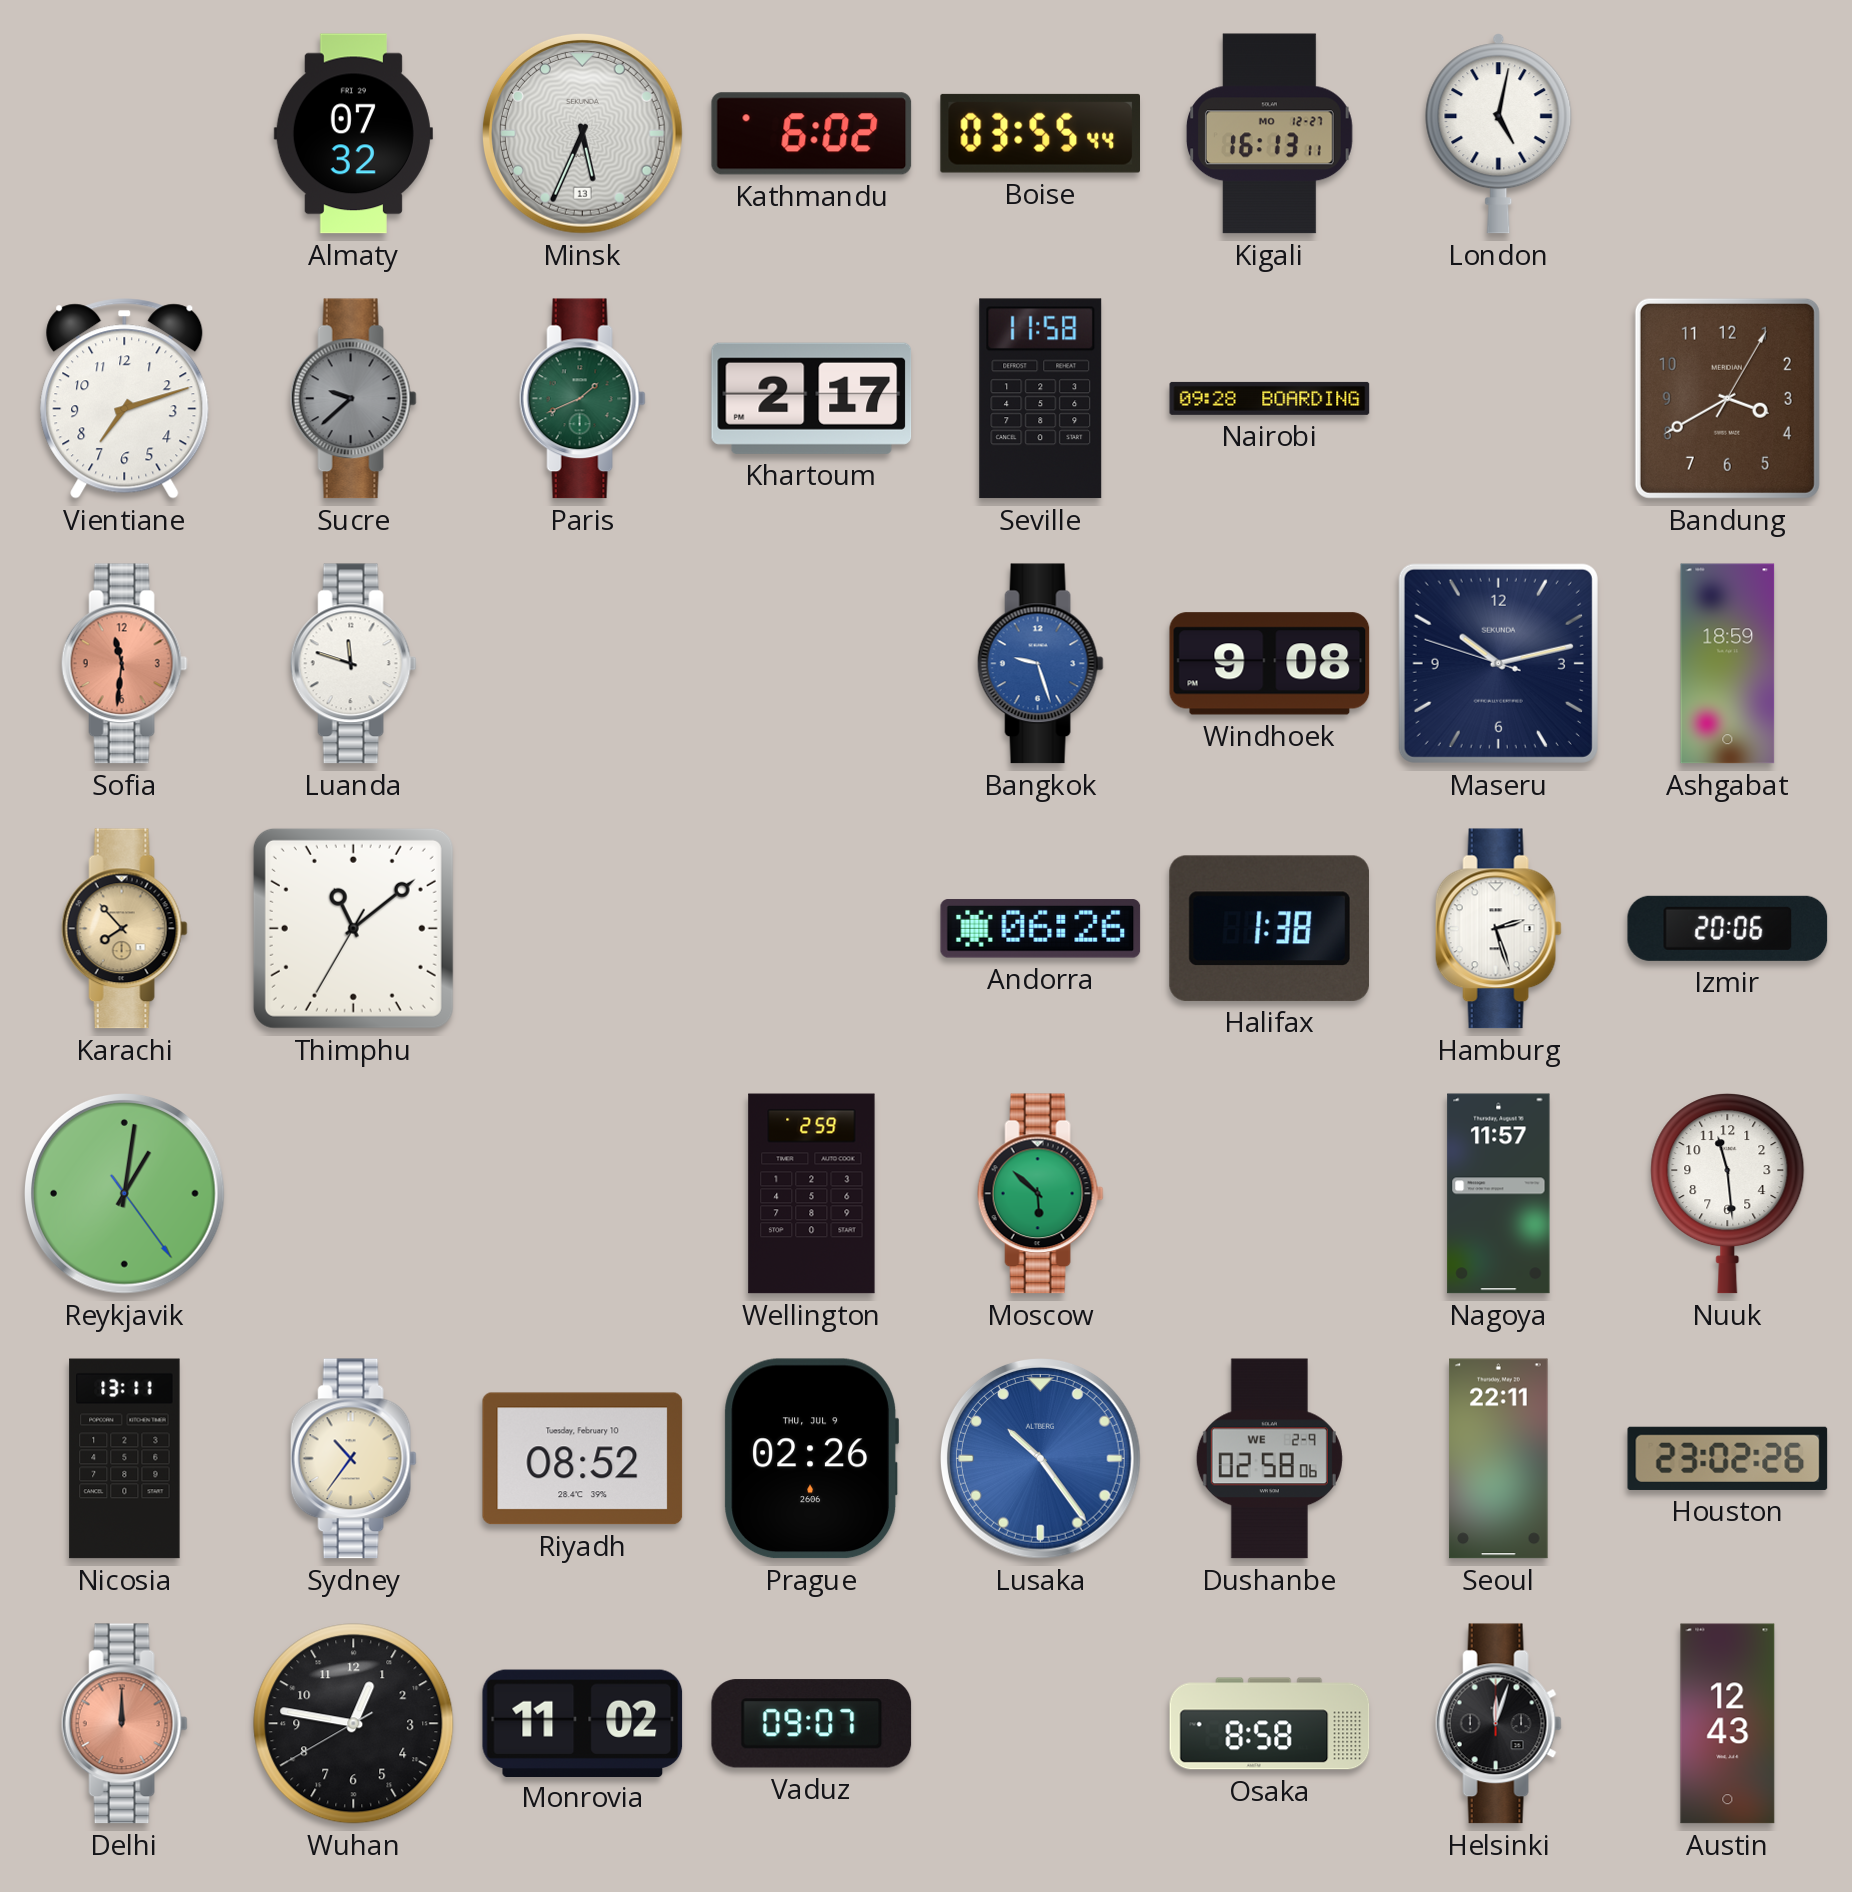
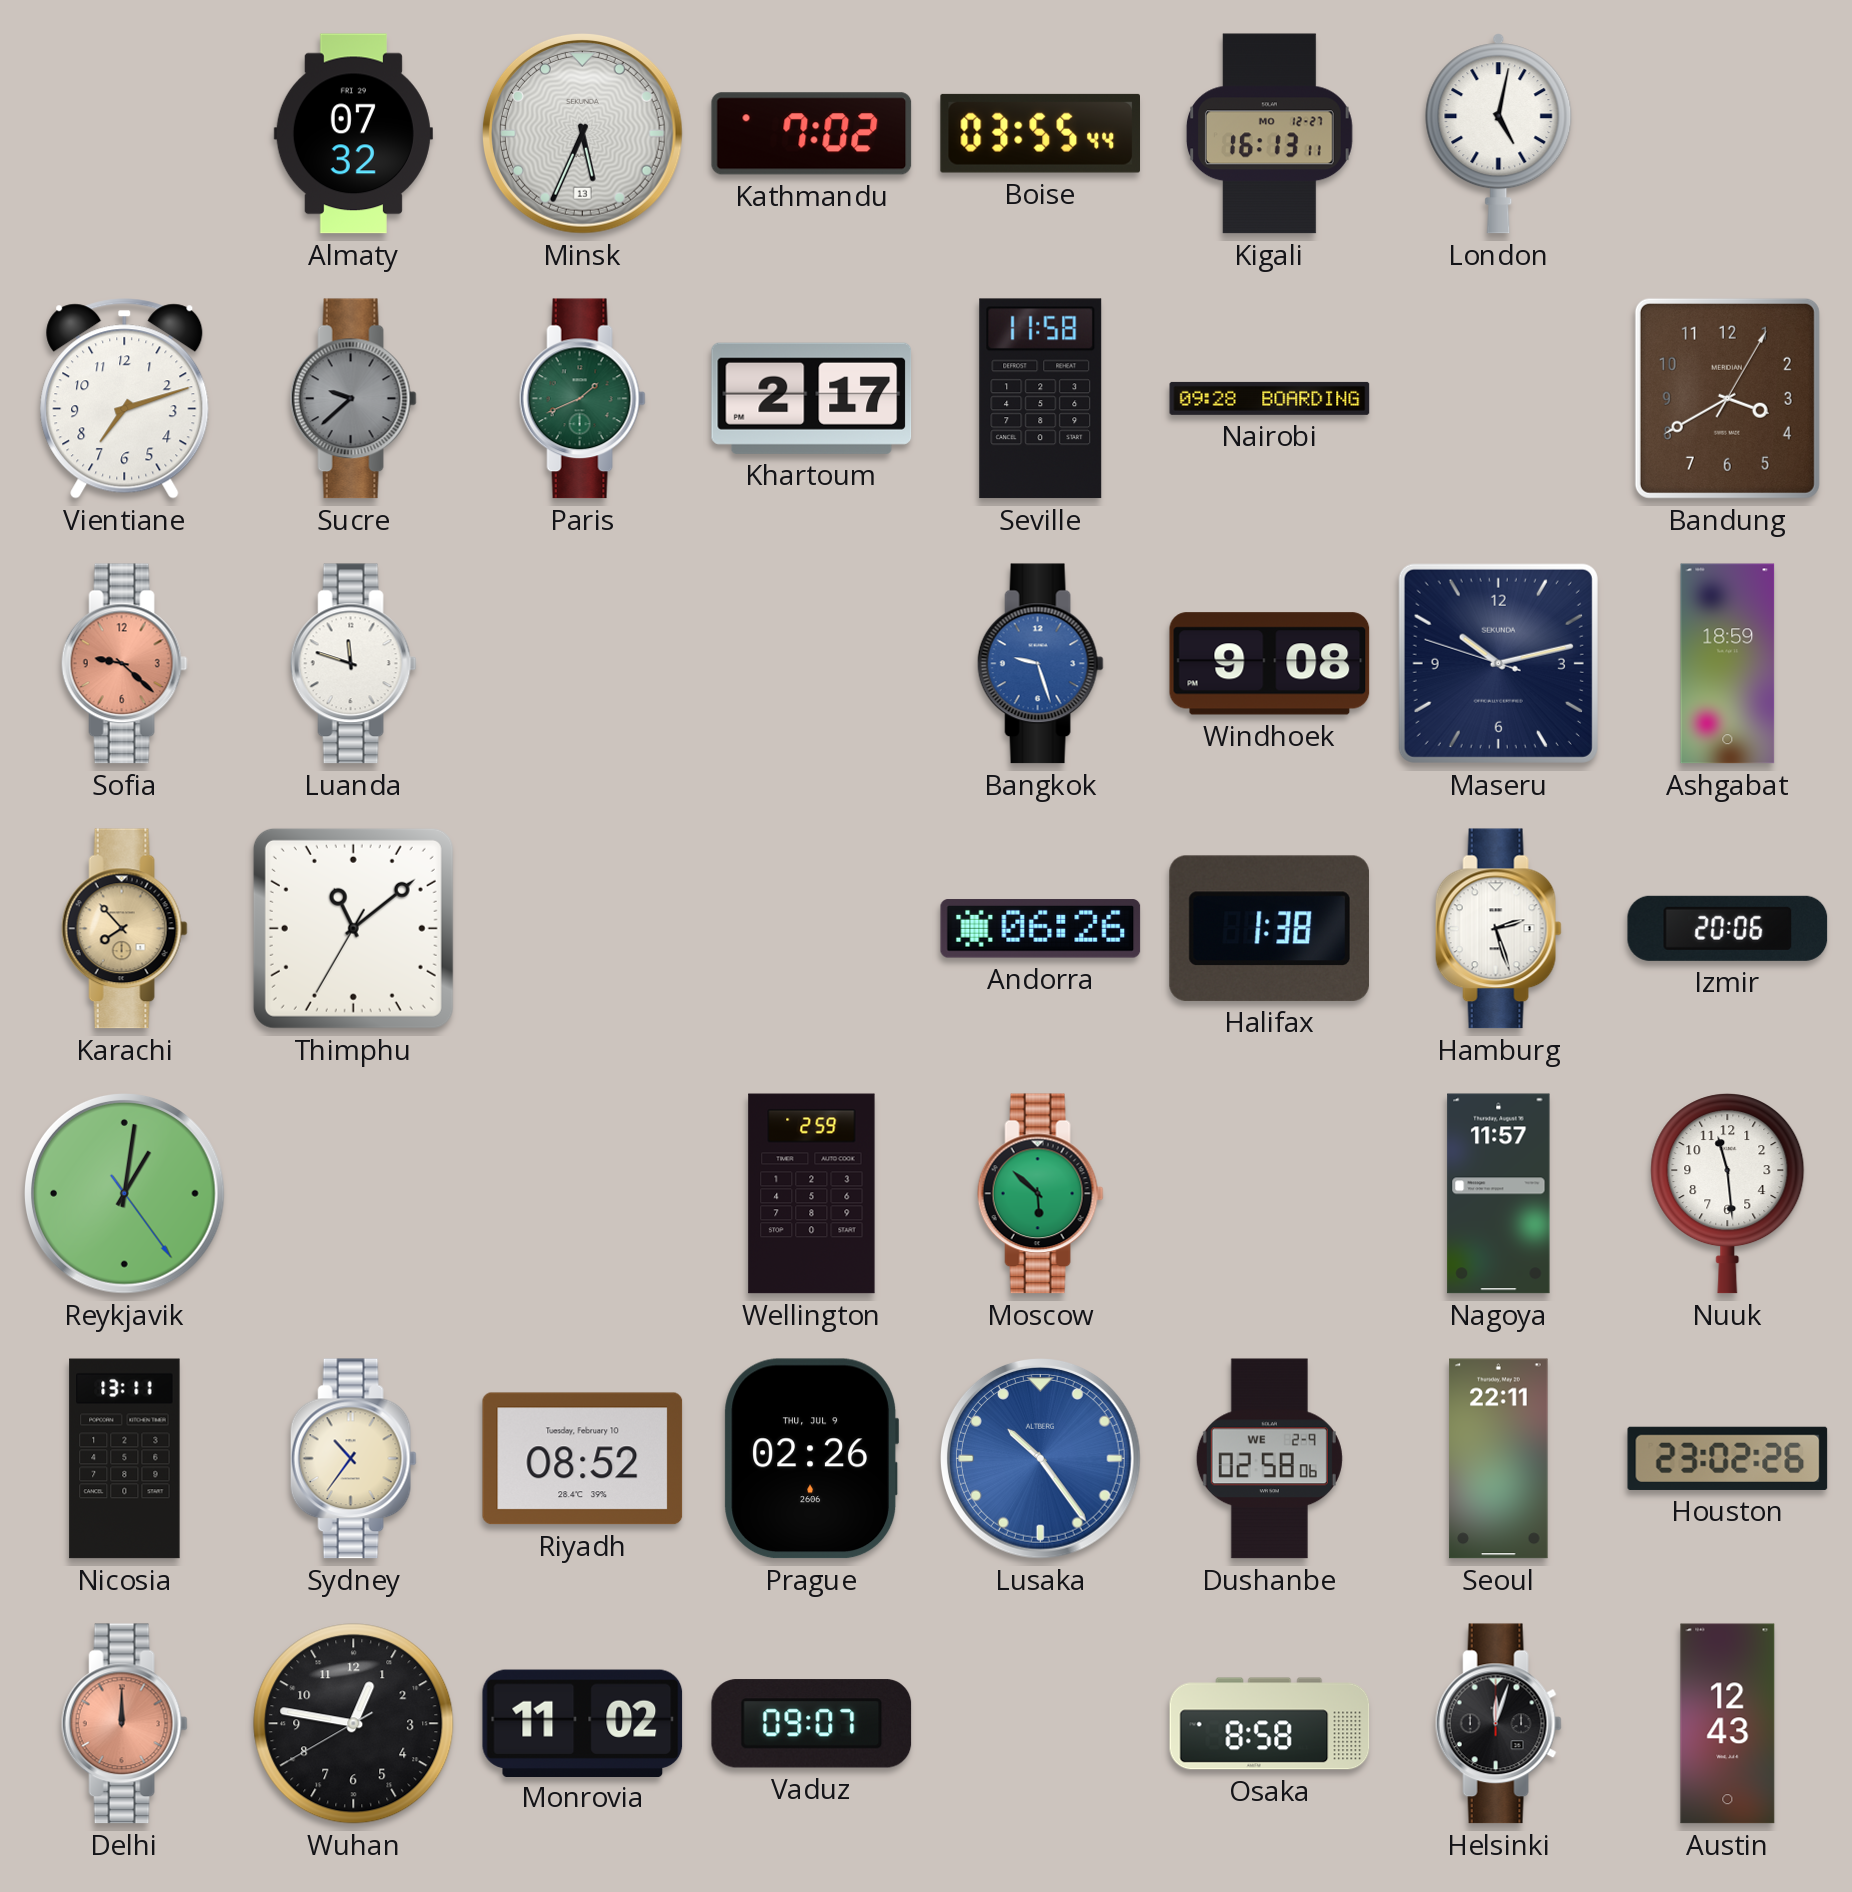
Kathmandu: 6:02 -> 7:02
Sofia: 11:31 -> 9:22
